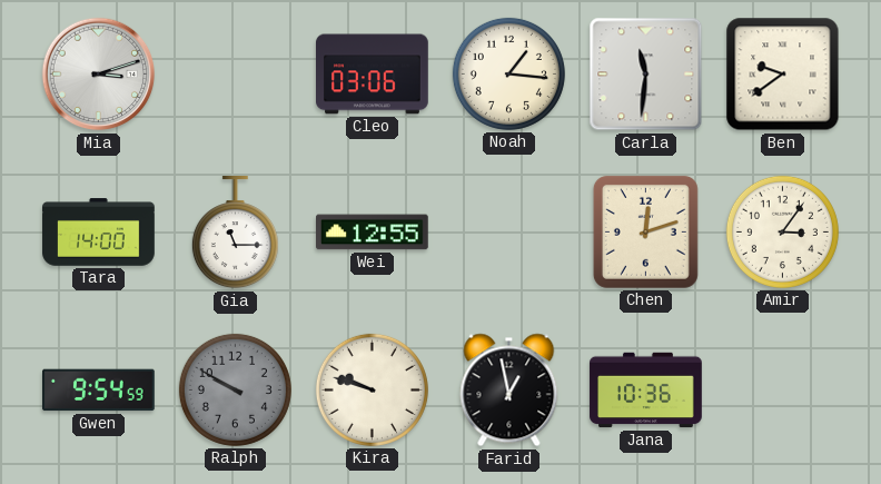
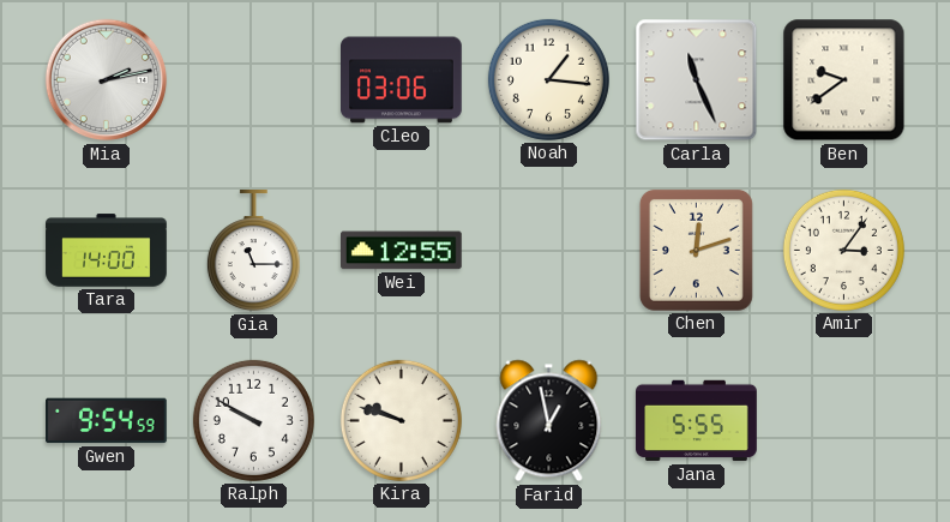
Mia: 3:12 -> 2:13
Carla: 11:31 -> 11:26
Ralph dial: grey -> white
Jana: 10:36 -> 5:55
